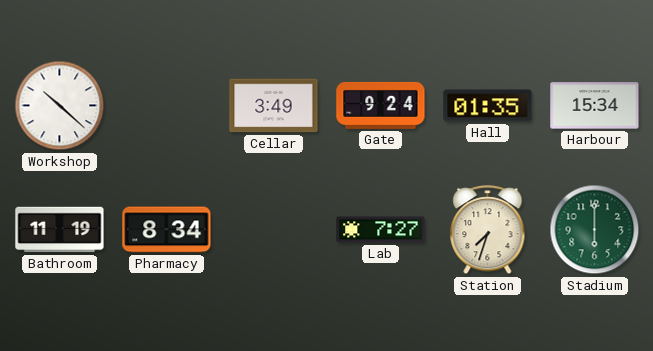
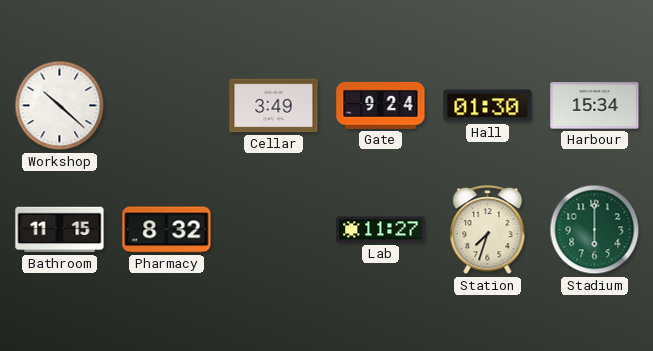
Hall: 01:35 -> 01:30
Bathroom: 11:19 -> 11:15
Pharmacy: 8:34 -> 8:32
Lab: 7:27 -> 11:27
